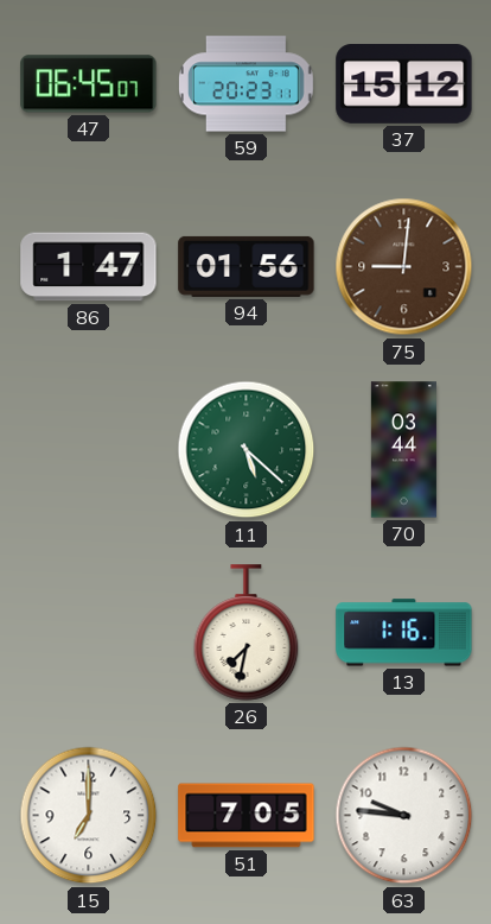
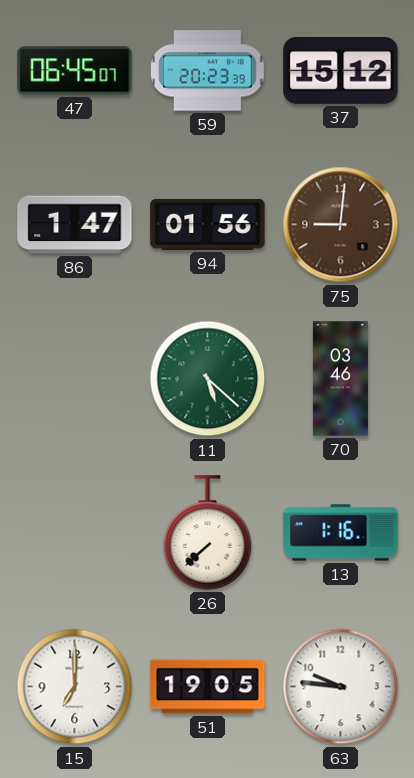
59: 20:23:11 -> 20:23:39
70: 03:44 -> 03:46
26: 7:32 -> 7:38
51: 7:05 -> 19:05
